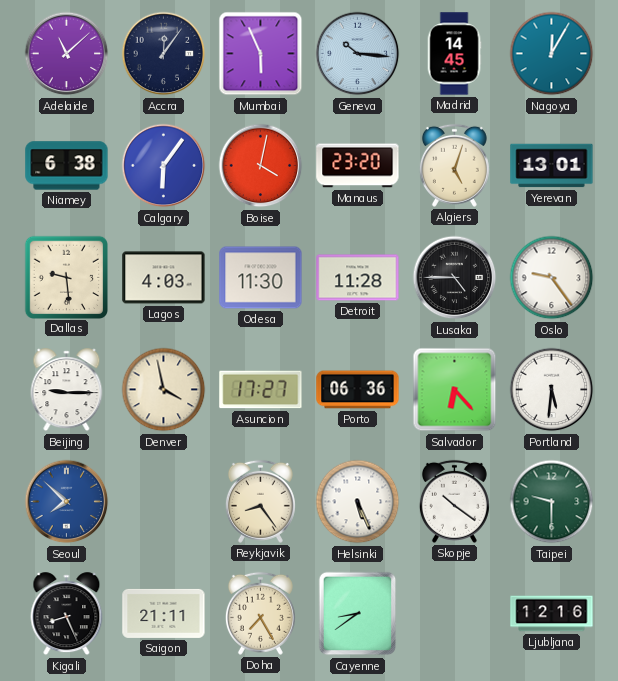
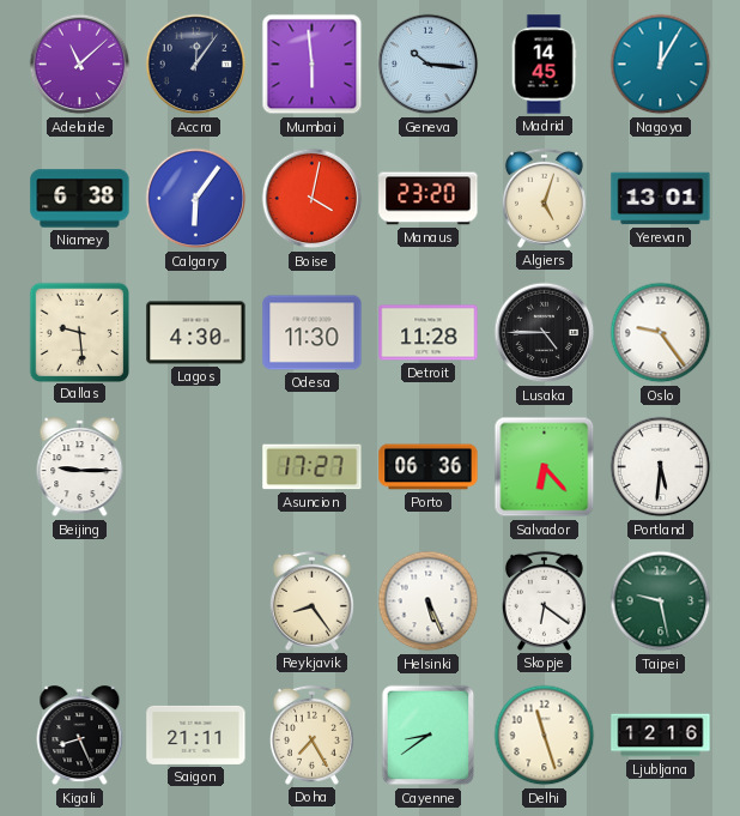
Mumbai: 5:56 -> 5:59
Lagos: 4:03 -> 4:30
Denver: 3:58 -> none
Seoul: 7:52 -> none
Skopje: 10:21 -> 6:21
Taipei: 9:30 -> 9:28
Delhi: none -> 11:27
